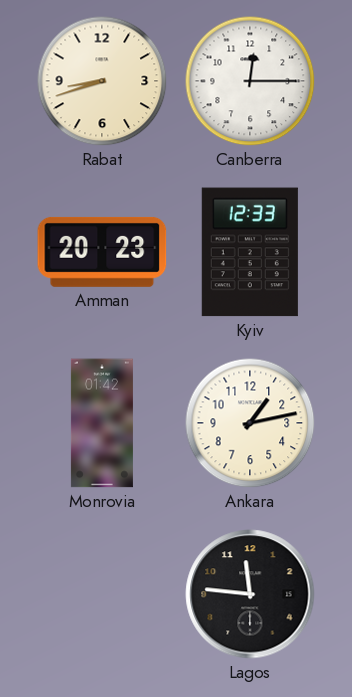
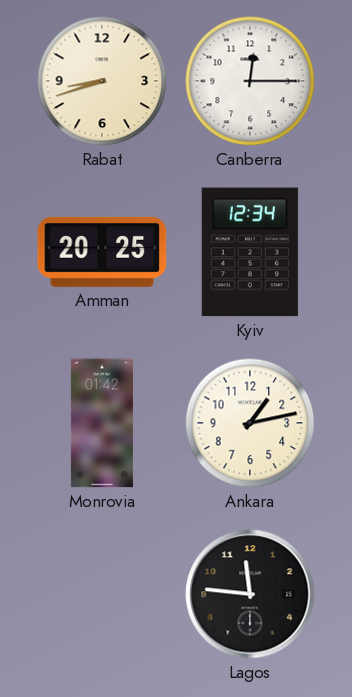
Amman: 20:23 -> 20:25
Kyiv: 12:33 -> 12:34
